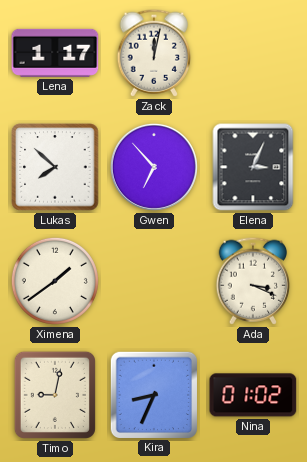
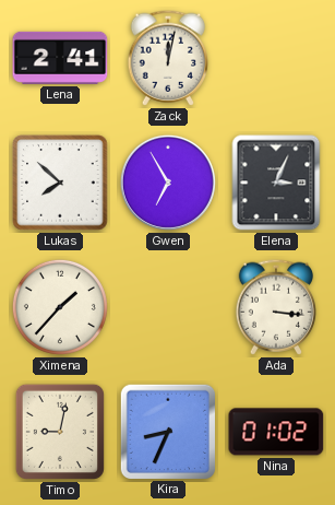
Lena: 1:17 -> 2:41
Gwen: 6:53 -> 6:55
Ximena: 1:39 -> 1:37
Ada: 3:19 -> 3:16
